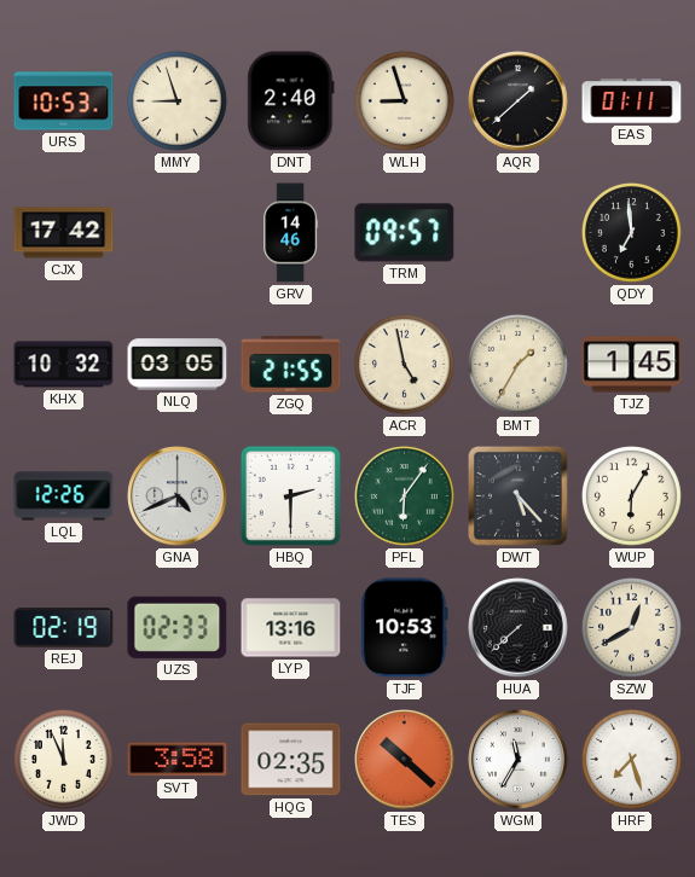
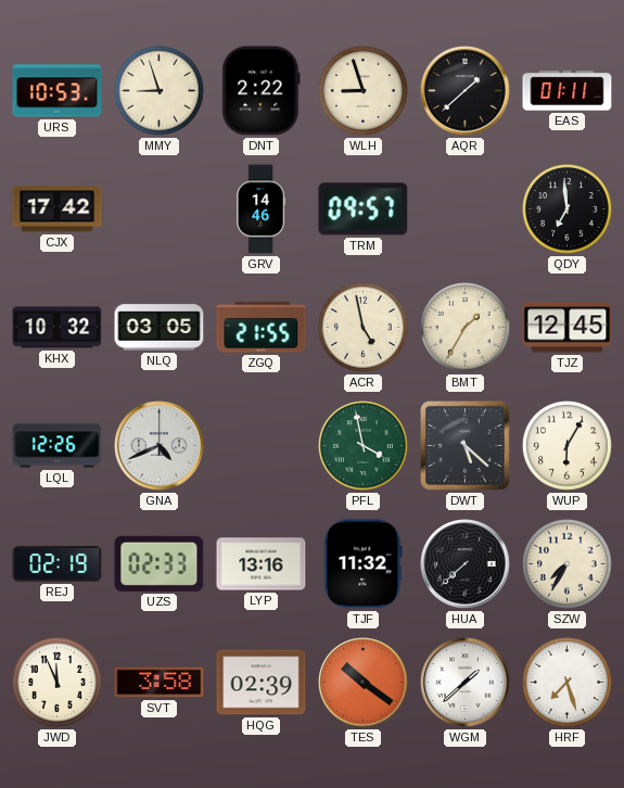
DNT: 2:40 -> 2:22
TJZ: 1:45 -> 12:45
HBQ: 2:30 -> none
PFL: 6:06 -> 3:58
DWT: 5:23 -> 5:22
TJF: 10:53 -> 11:32
SZW: 12:40 -> 7:35
HQG: 02:35 -> 02:39
TES: 10:22 -> 10:21
WGM: 11:35 -> 1:38
